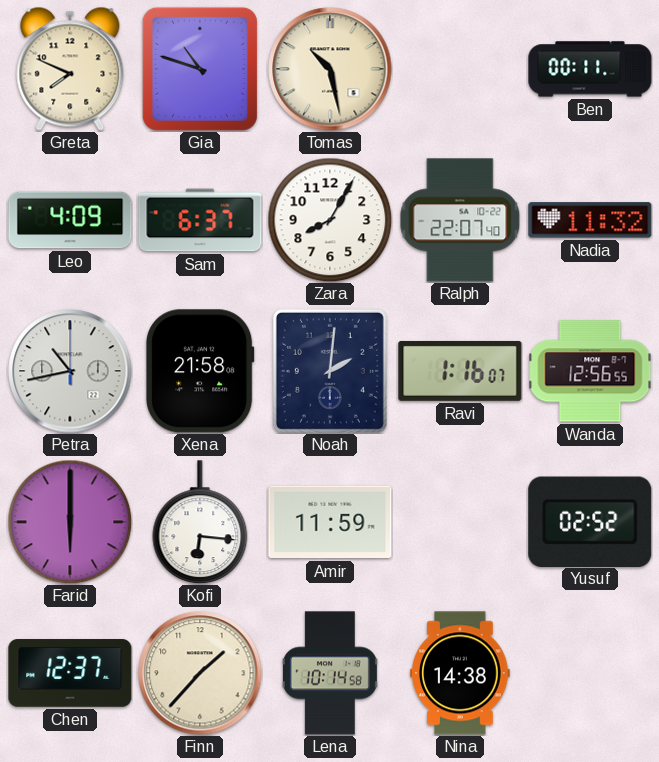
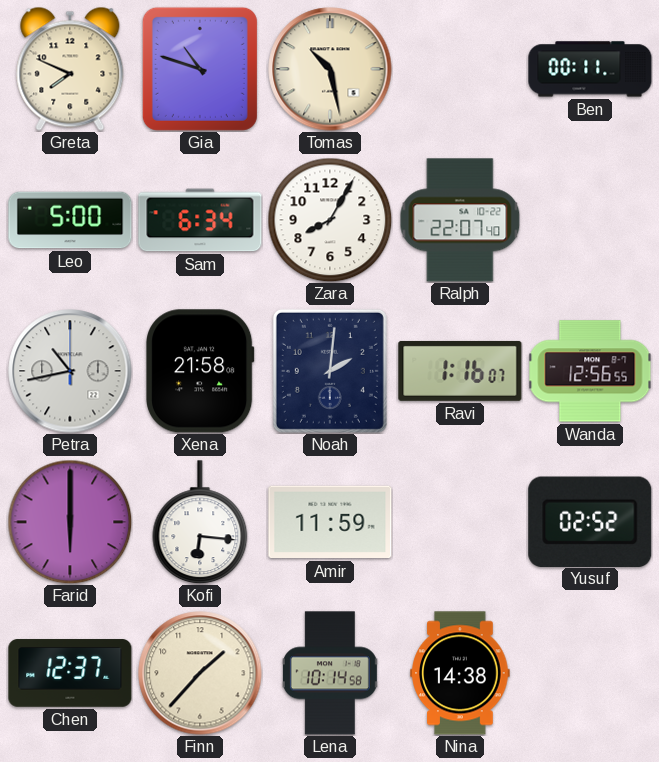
Leo: 4:09 -> 5:00
Sam: 6:37 -> 6:34
Nadia: 11:32 -> none
